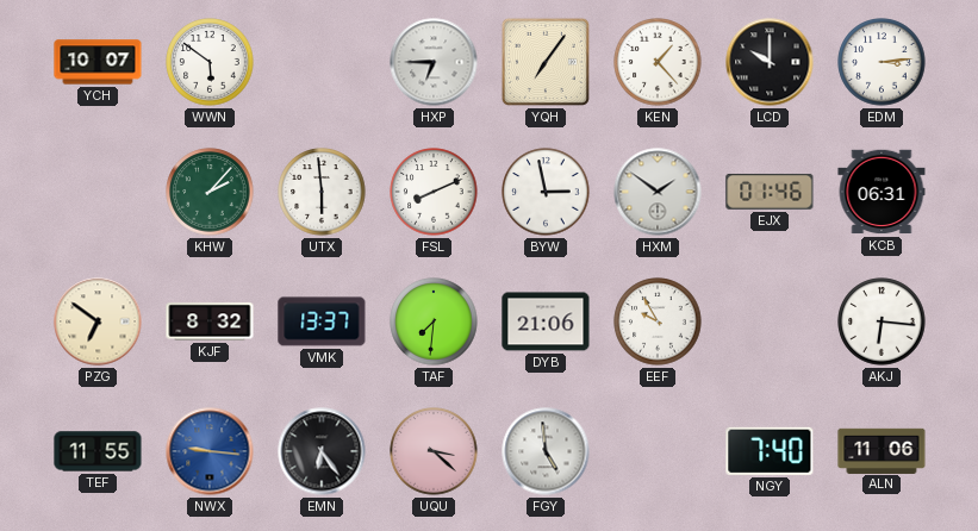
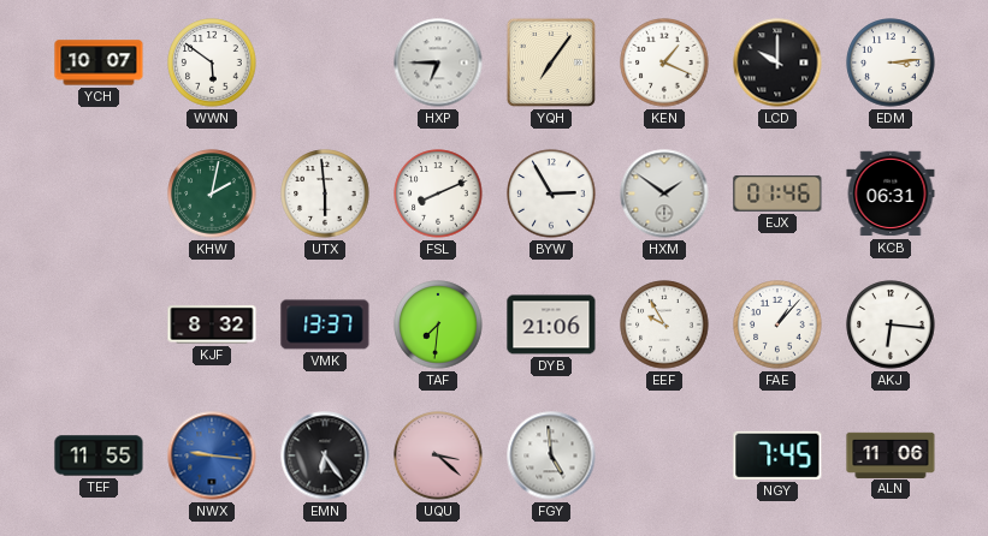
KEN: 1:23 -> 1:19
KHW: 2:07 -> 2:02
BYW: 2:58 -> 2:55
PZG: 6:51 -> none
FAE: none -> 1:07
NGY: 7:40 -> 7:45
